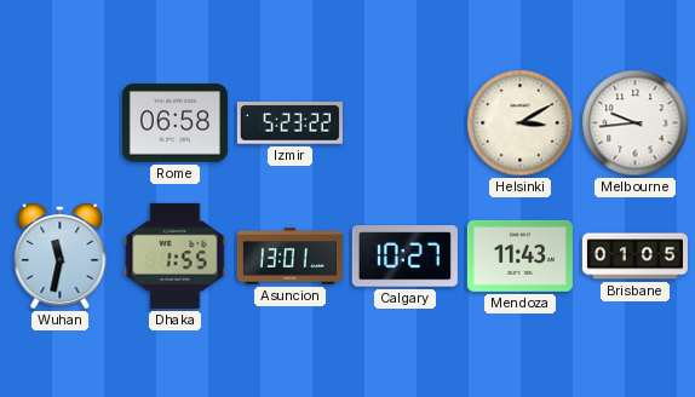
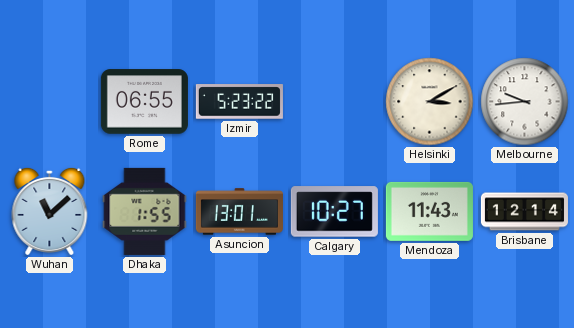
Rome: 06:58 -> 06:55
Wuhan: 11:32 -> 11:08
Brisbane: 01:05 -> 12:14
